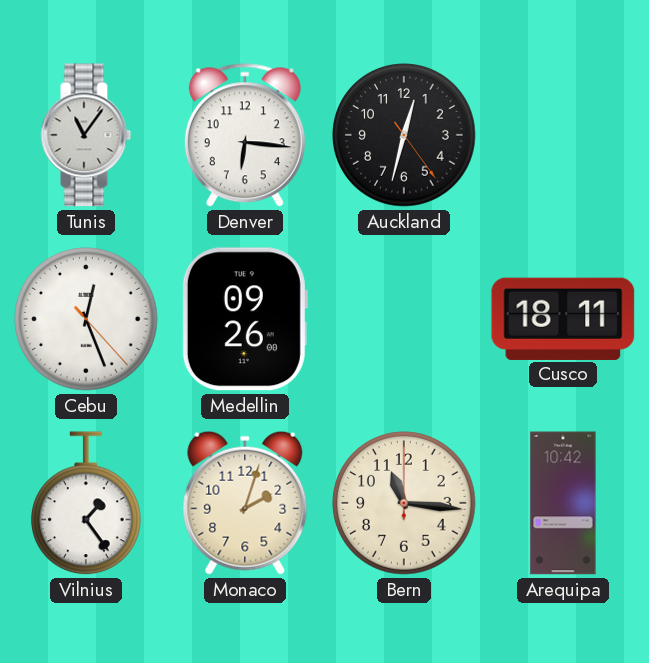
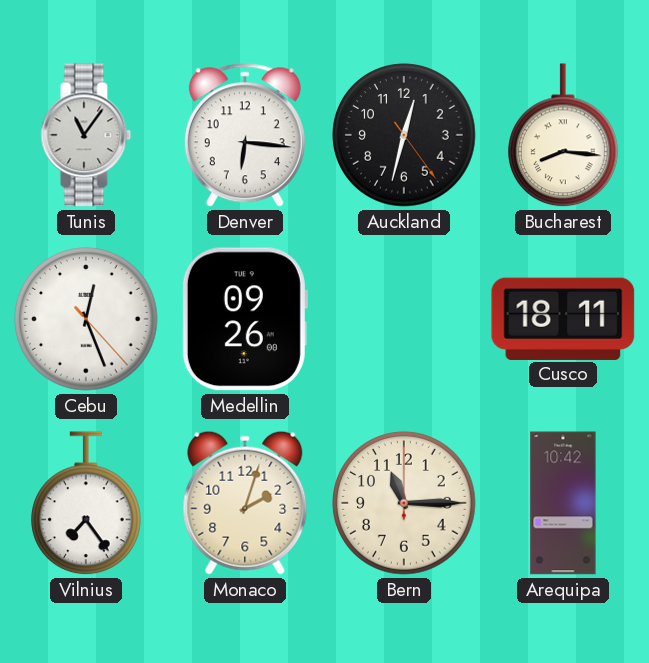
Bucharest: none -> 8:16
Vilnius: 1:24 -> 7:24
Bern: 11:16 -> 11:15
